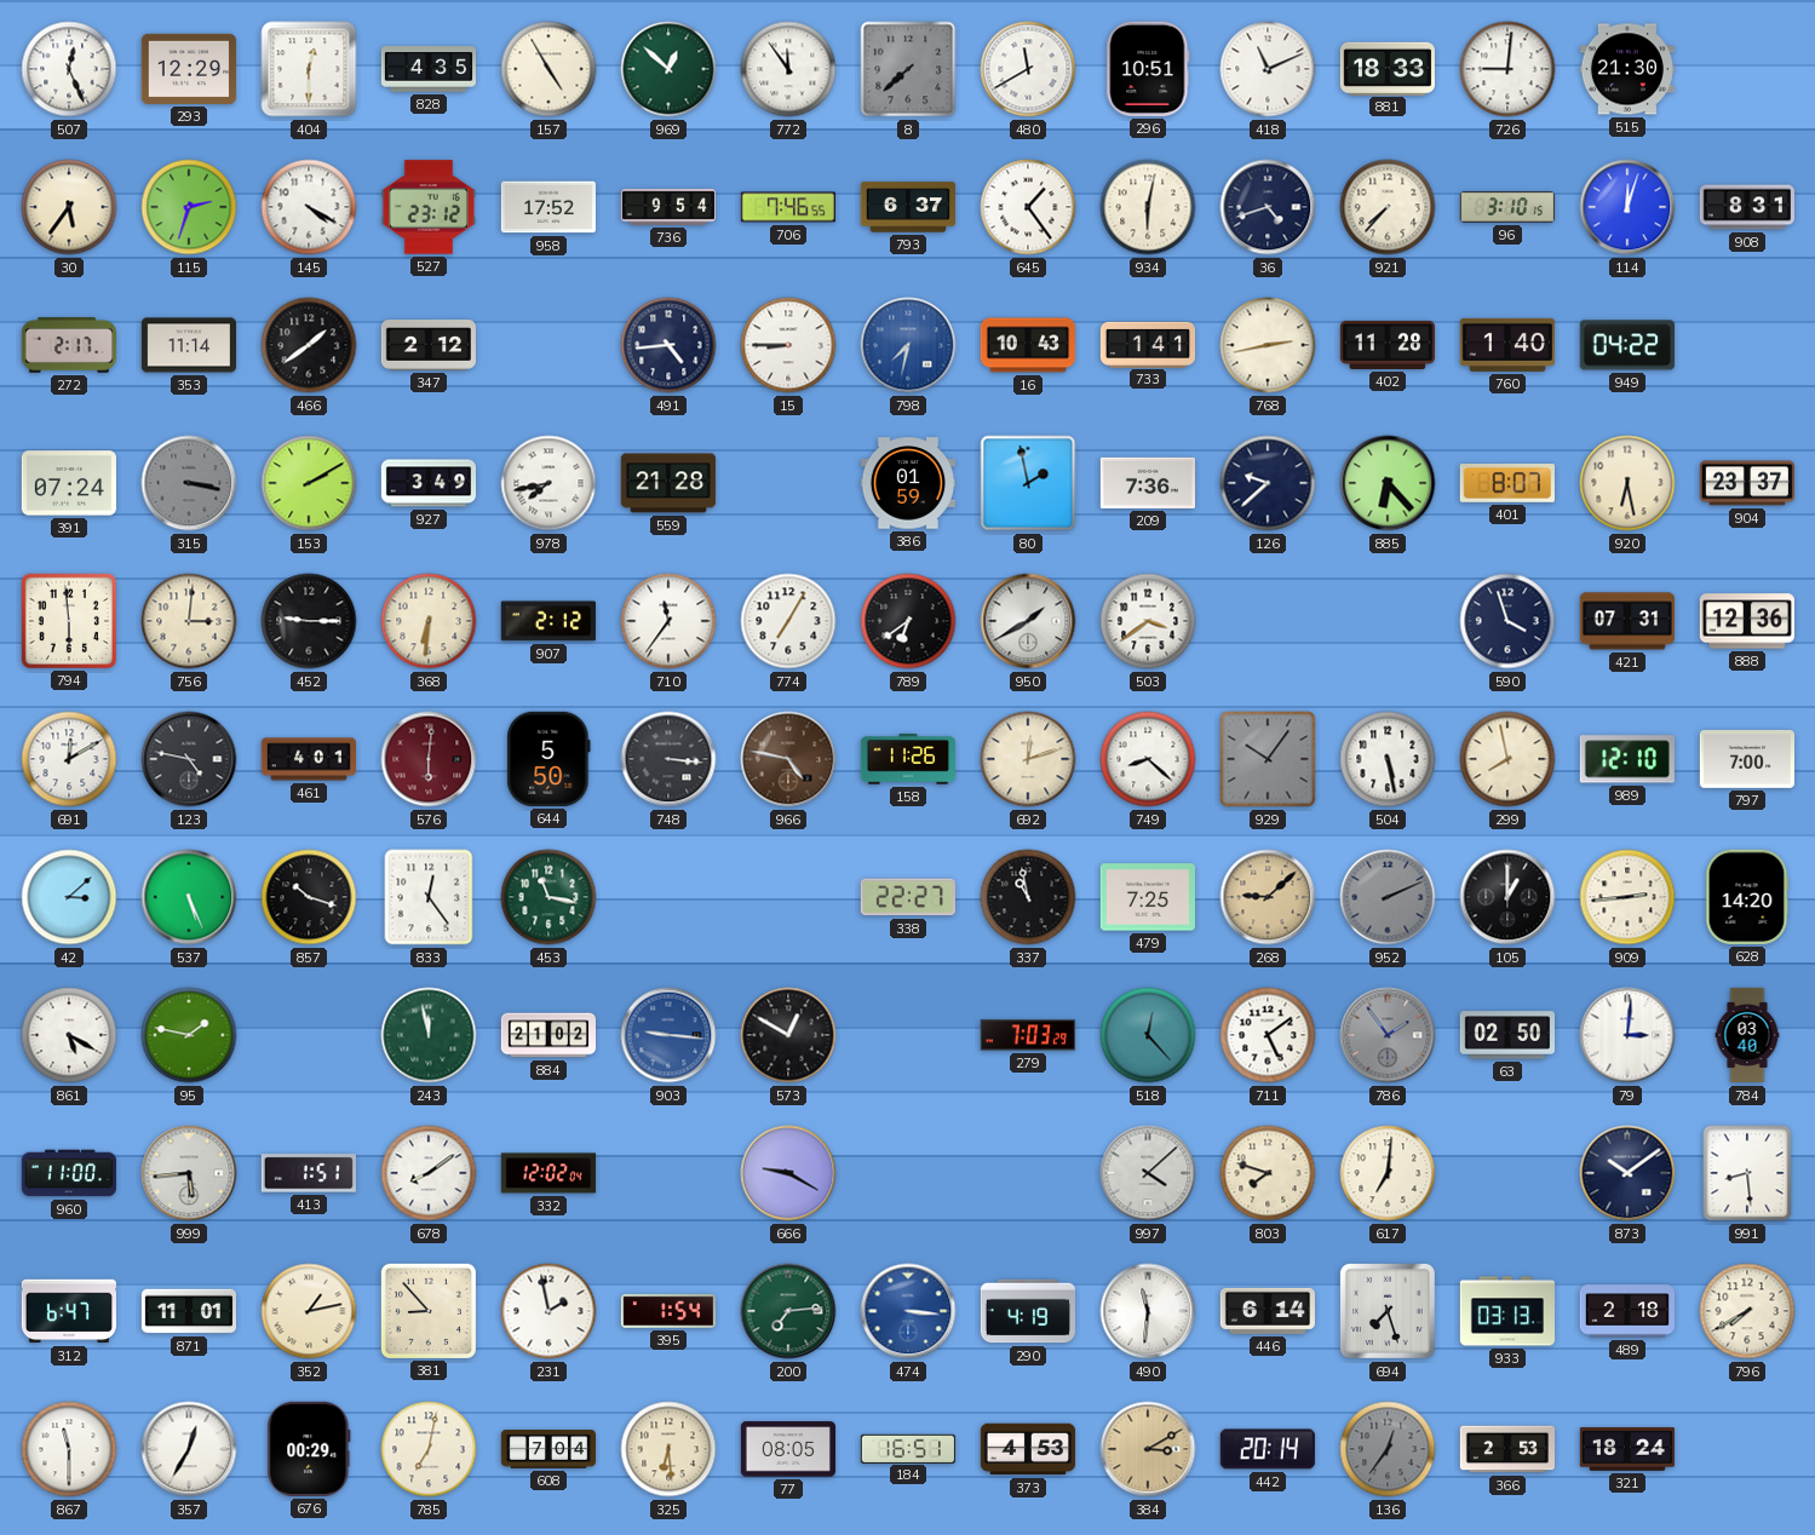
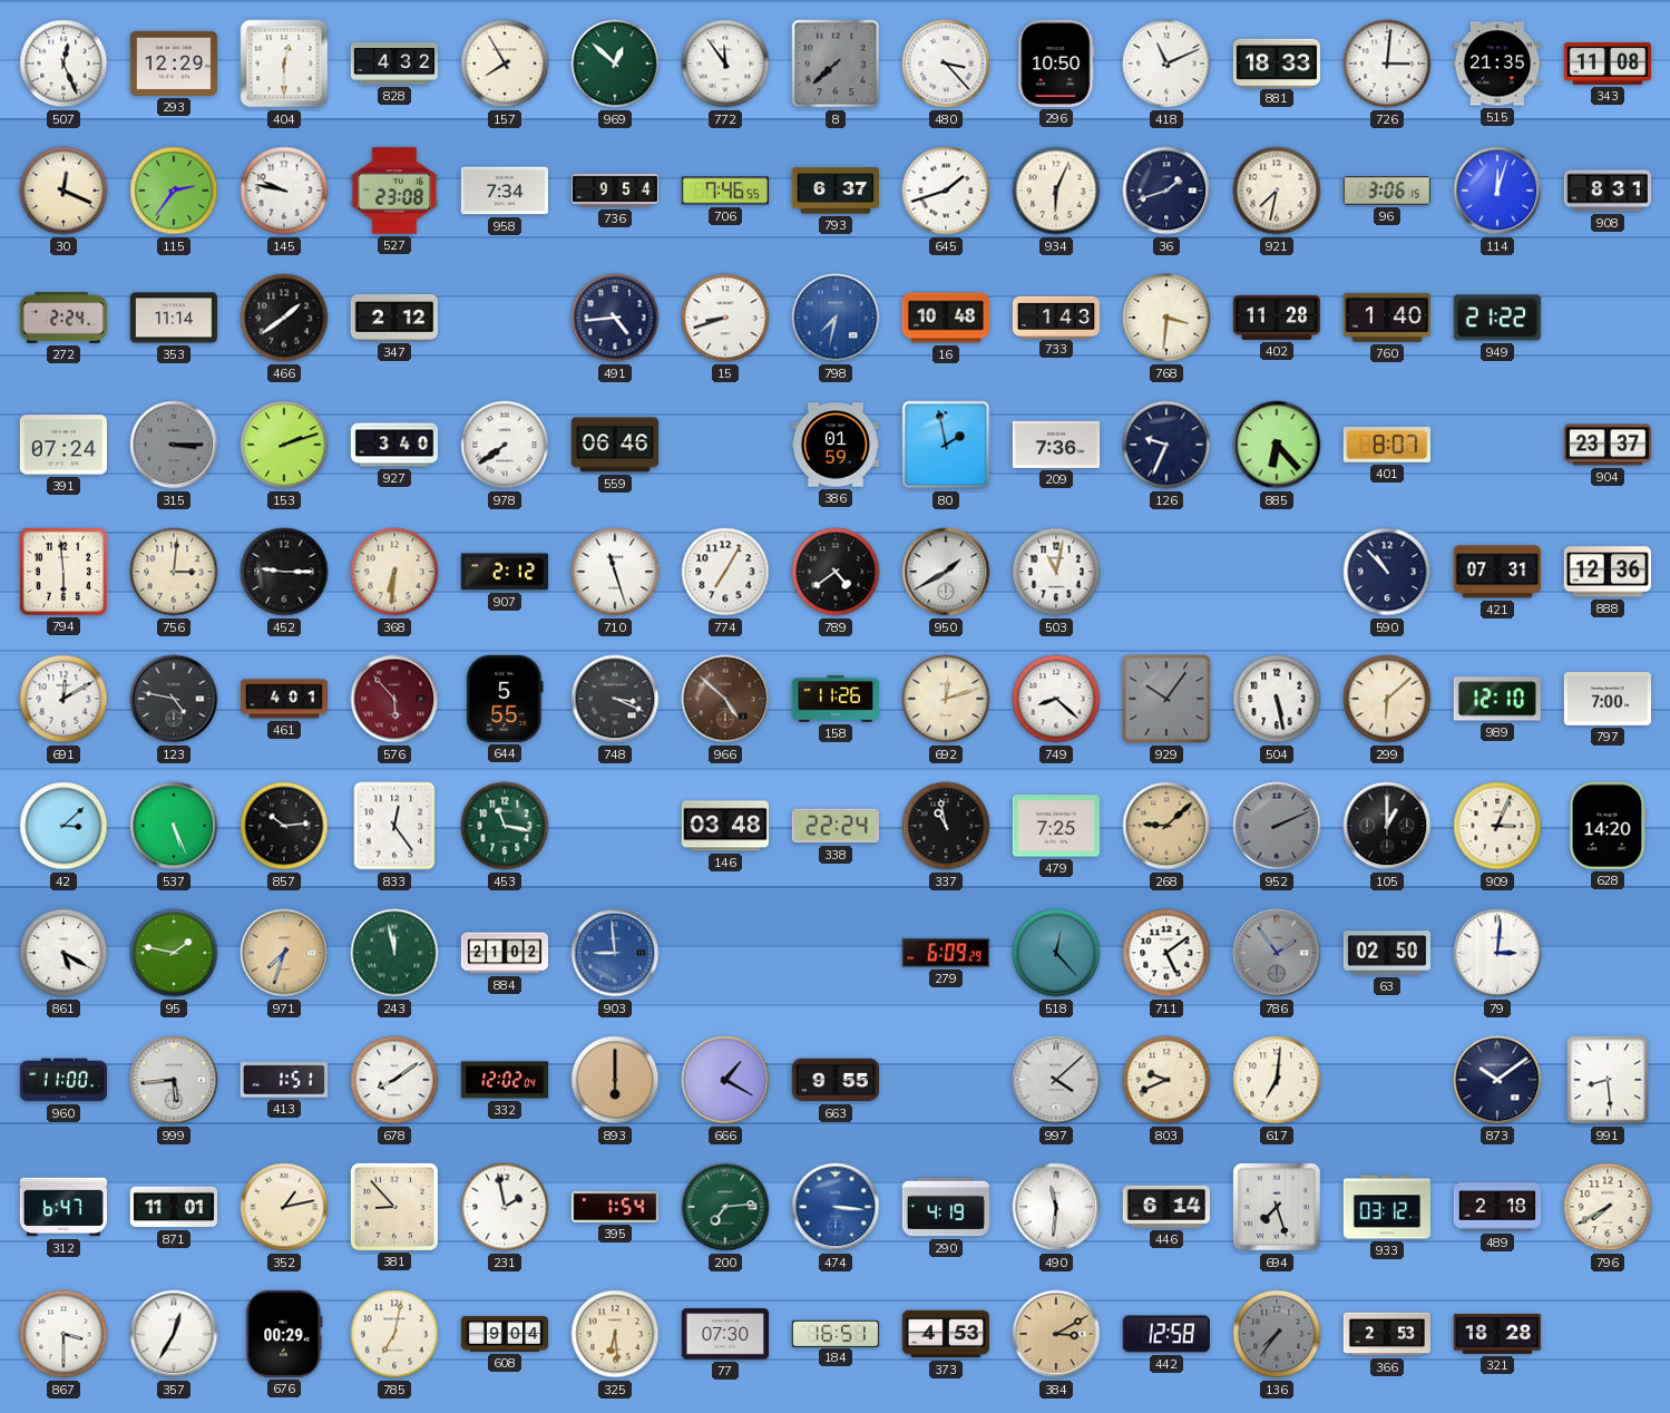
828: 4:35 -> 4:32
157: 4:55 -> 7:55
480: 11:40 -> 3:23
296: 10:51 -> 10:50
726: 9:01 -> 3:01
515: 21:30 -> 21:35
343: none -> 11:08
30: 5:36 -> 12:19
115: 2:33 -> 2:36
145: 4:20 -> 9:47
527: 23:12 -> 23:08
958: 17:52 -> 7:34
645: 1:24 -> 1:42
934: 6:02 -> 6:04
36: 4:42 -> 1:42
921: 7:37 -> 7:32
96: 3:10 -> 3:06
272: 2:17 -> 2:24
15: 8:45 -> 8:42
16: 10:43 -> 10:48
733: 1:41 -> 1:43
768: 2:43 -> 3:31
949: 04:22 -> 21:22
315: 3:17 -> 3:15
153: 2:10 -> 2:12
927: 3:49 -> 3:40
978: 7:43 -> 7:39
559: 21:28 -> 06:46
126: 9:38 -> 9:34
920: 6:28 -> none
710: 11:36 -> 11:27
789: 6:39 -> 4:39
503: 3:39 -> 11:02
590: 3:57 -> 10:53
576: 6:01 -> 5:53
644: 5:50 -> 5:55
748: 3:16 -> 3:19
966: 4:47 -> 4:52
299: 7:58 -> 6:08
857: 10:18 -> 10:14
146: none -> 03:48
338: 22:27 -> 22:24
909: 2:44 -> 3:04
971: none -> 7:33
903: 9:16 -> 8:59
573: 12:50 -> none
279: 7:03 -> 6:09
784: 03:40 -> none
893: none -> 6:00
666: 9:20 -> 1:20
663: none -> 9:55
803: 7:48 -> 9:41
933: 03:13 -> 03:12
867: 11:30 -> 3:30
608: 7:04 -> 9:04
77: 08:05 -> 07:30
442: 20:14 -> 12:58
136: 12:36 -> 7:36
321: 18:24 -> 18:28
